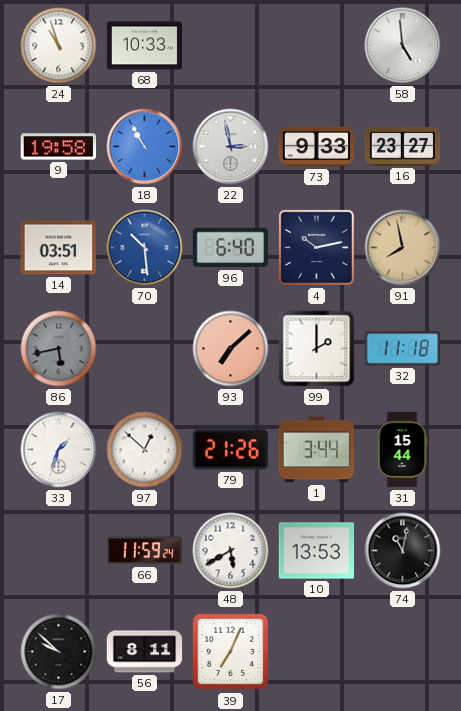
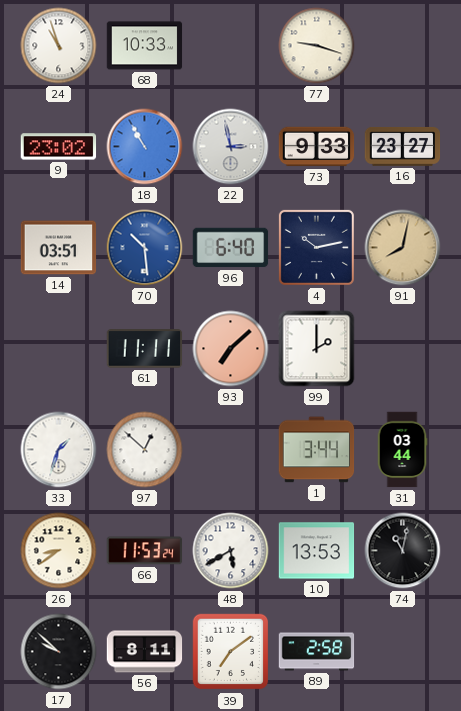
77: none -> 9:18
58: 4:59 -> none
9: 19:58 -> 23:02
91: 7:58 -> 8:02
86: 5:43 -> none
61: none -> 11:11
32: 11:18 -> none
79: 21:26 -> none
31: 15:44 -> 03:44
26: none -> 8:39
66: 11:59 -> 11:53
39: 7:04 -> 7:09
89: none -> 2:58
